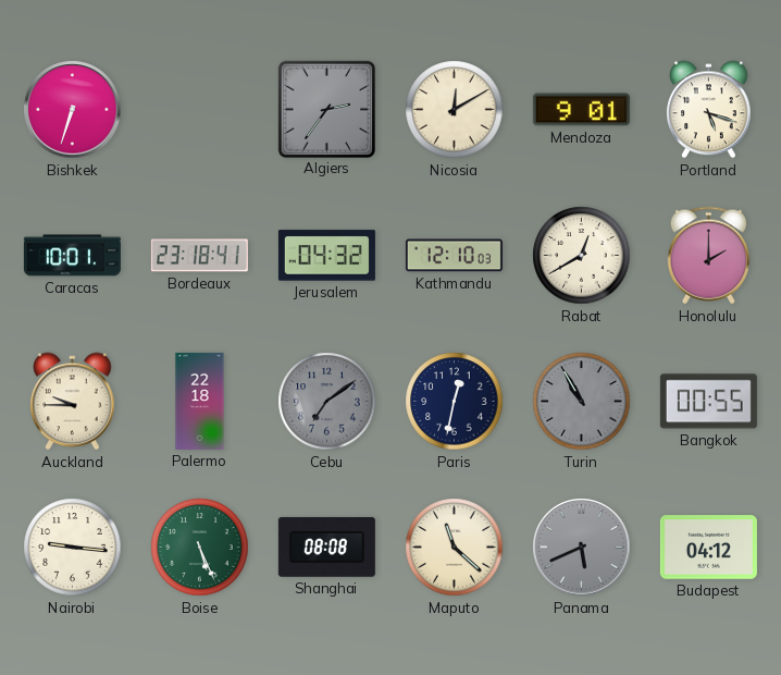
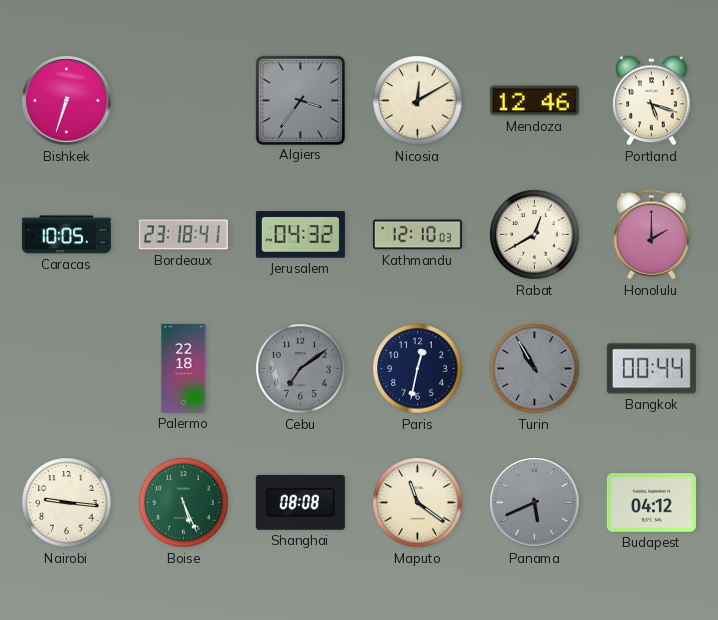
Algiers: 2:36 -> 3:36
Mendoza: 9:01 -> 12:46
Caracas: 10:01 -> 10:05
Auckland: 9:45 -> none
Bangkok: 00:55 -> 00:44
Maputo: 11:22 -> 11:21
